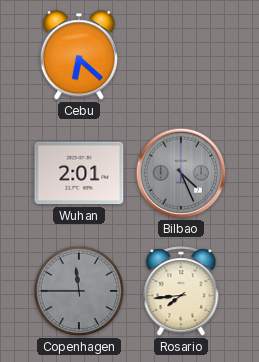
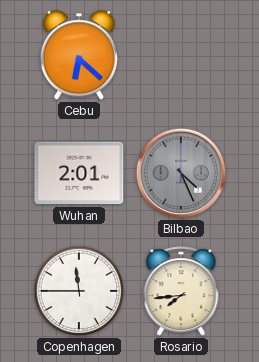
Copenhagen dial: grey -> white
